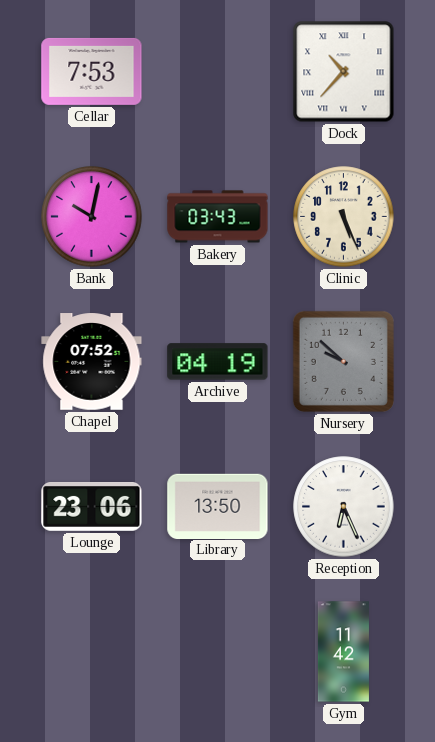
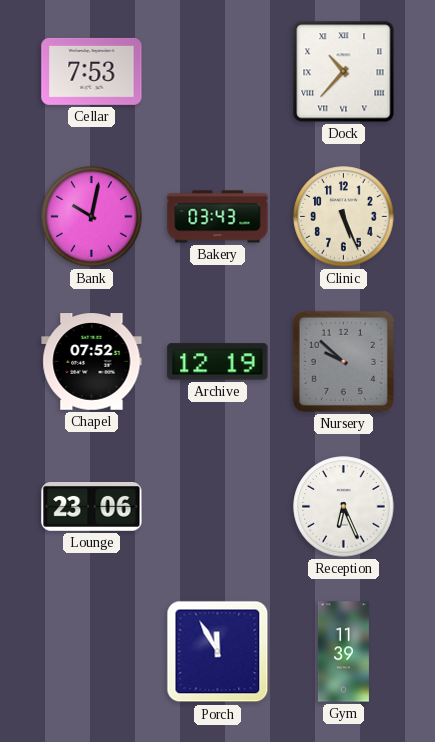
Archive: 04:19 -> 12:19
Library: 13:50 -> none
Porch: none -> 11:55
Gym: 11:42 -> 11:39
